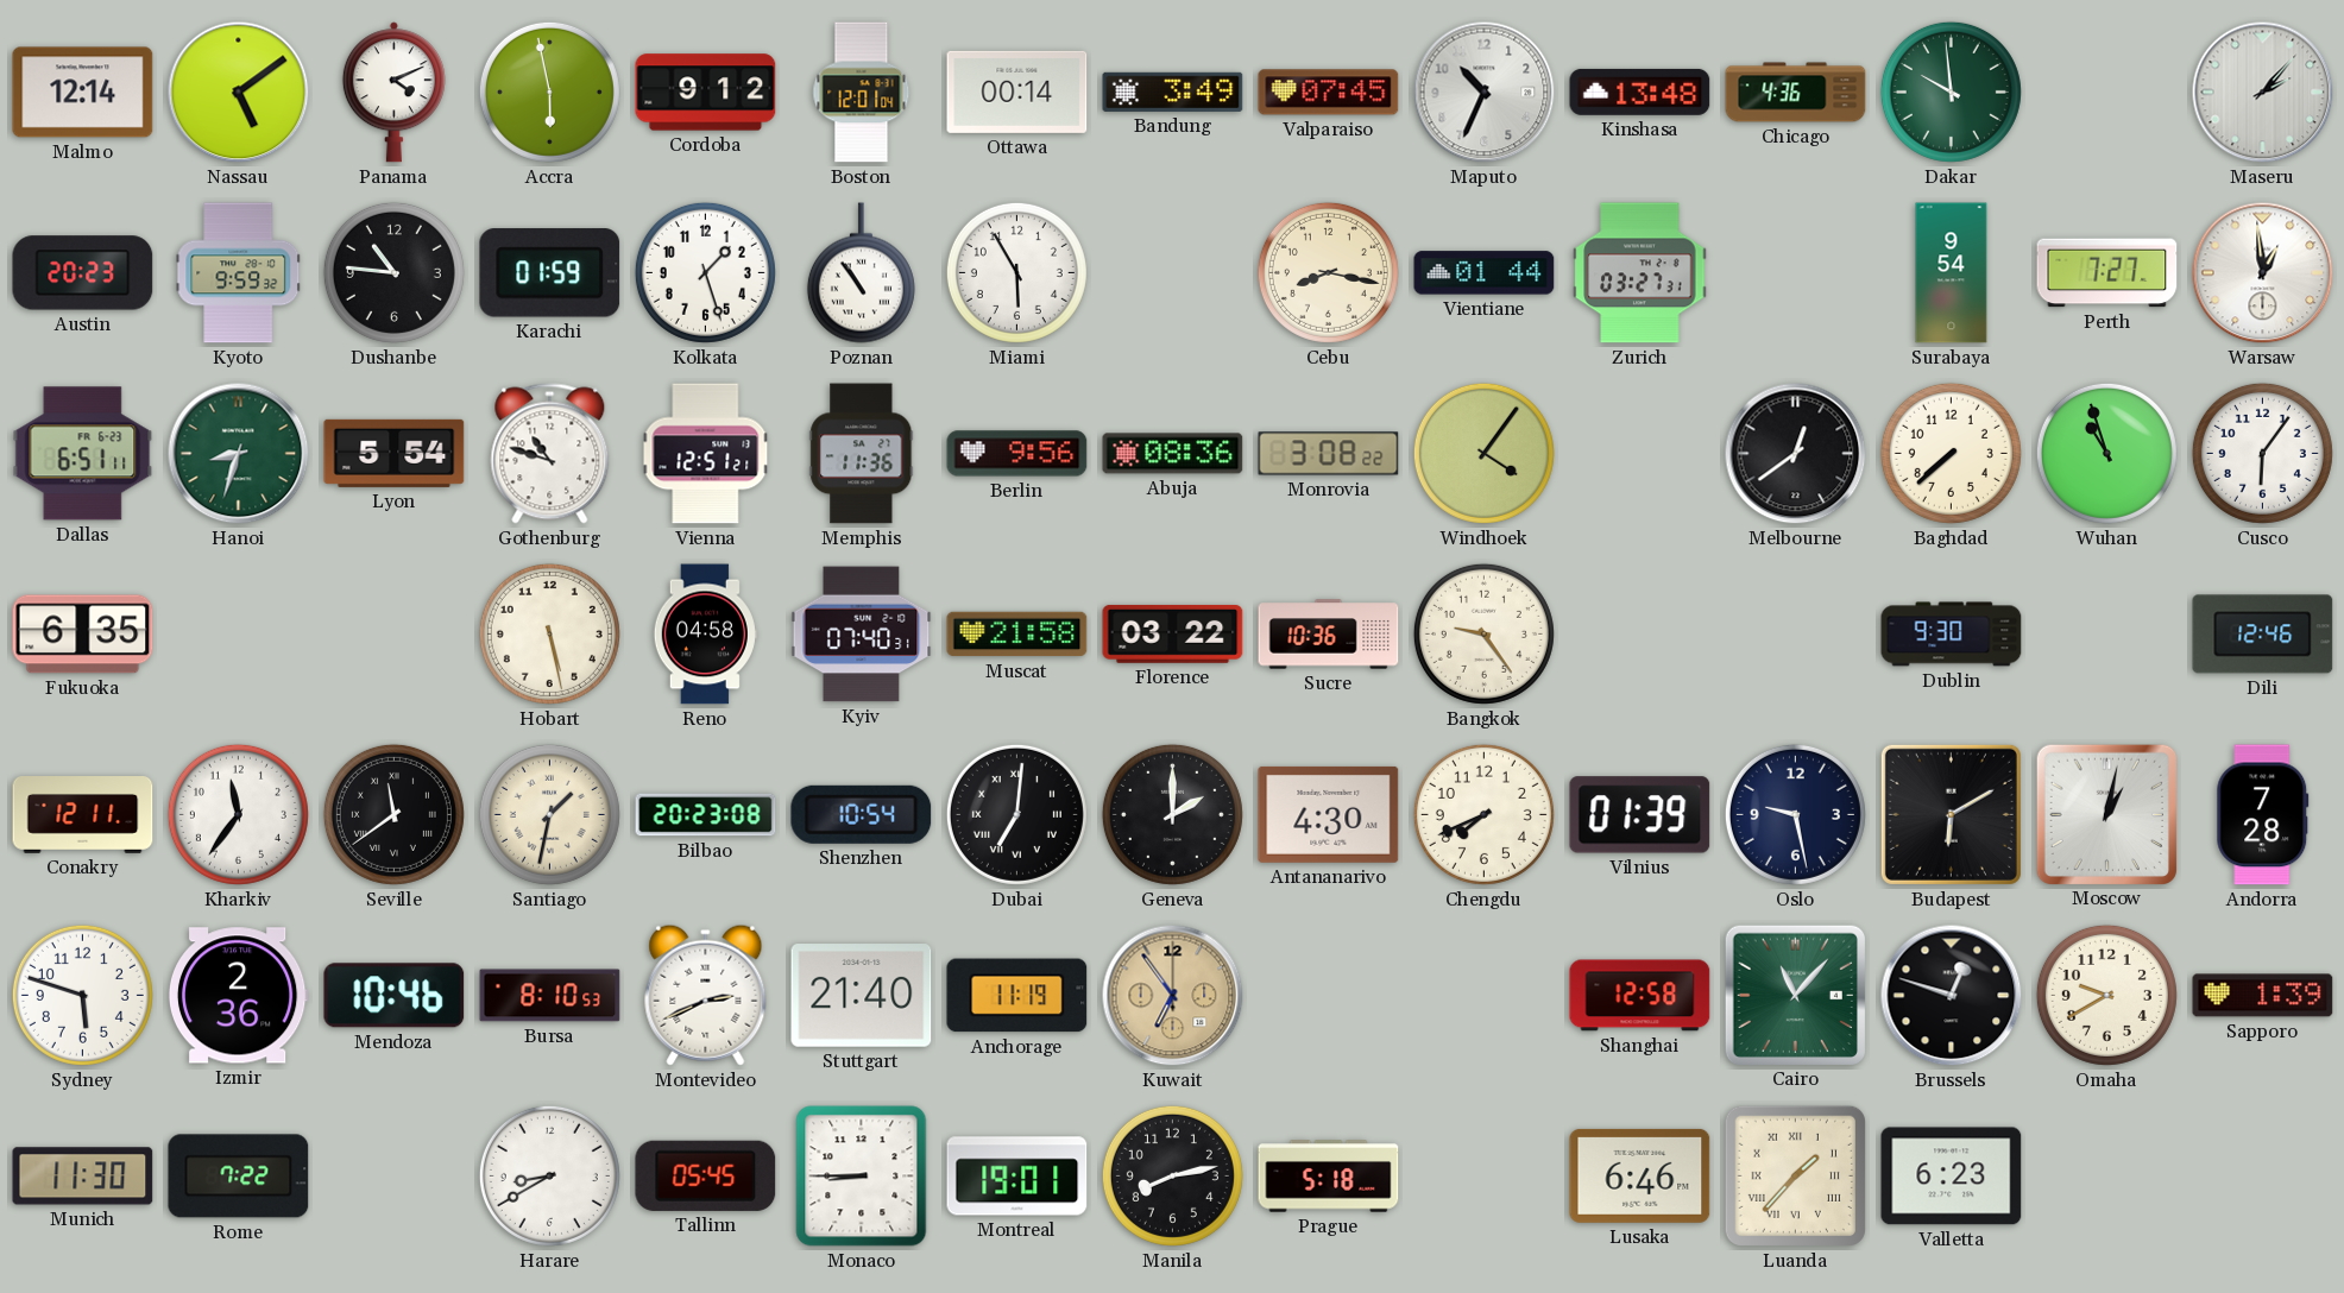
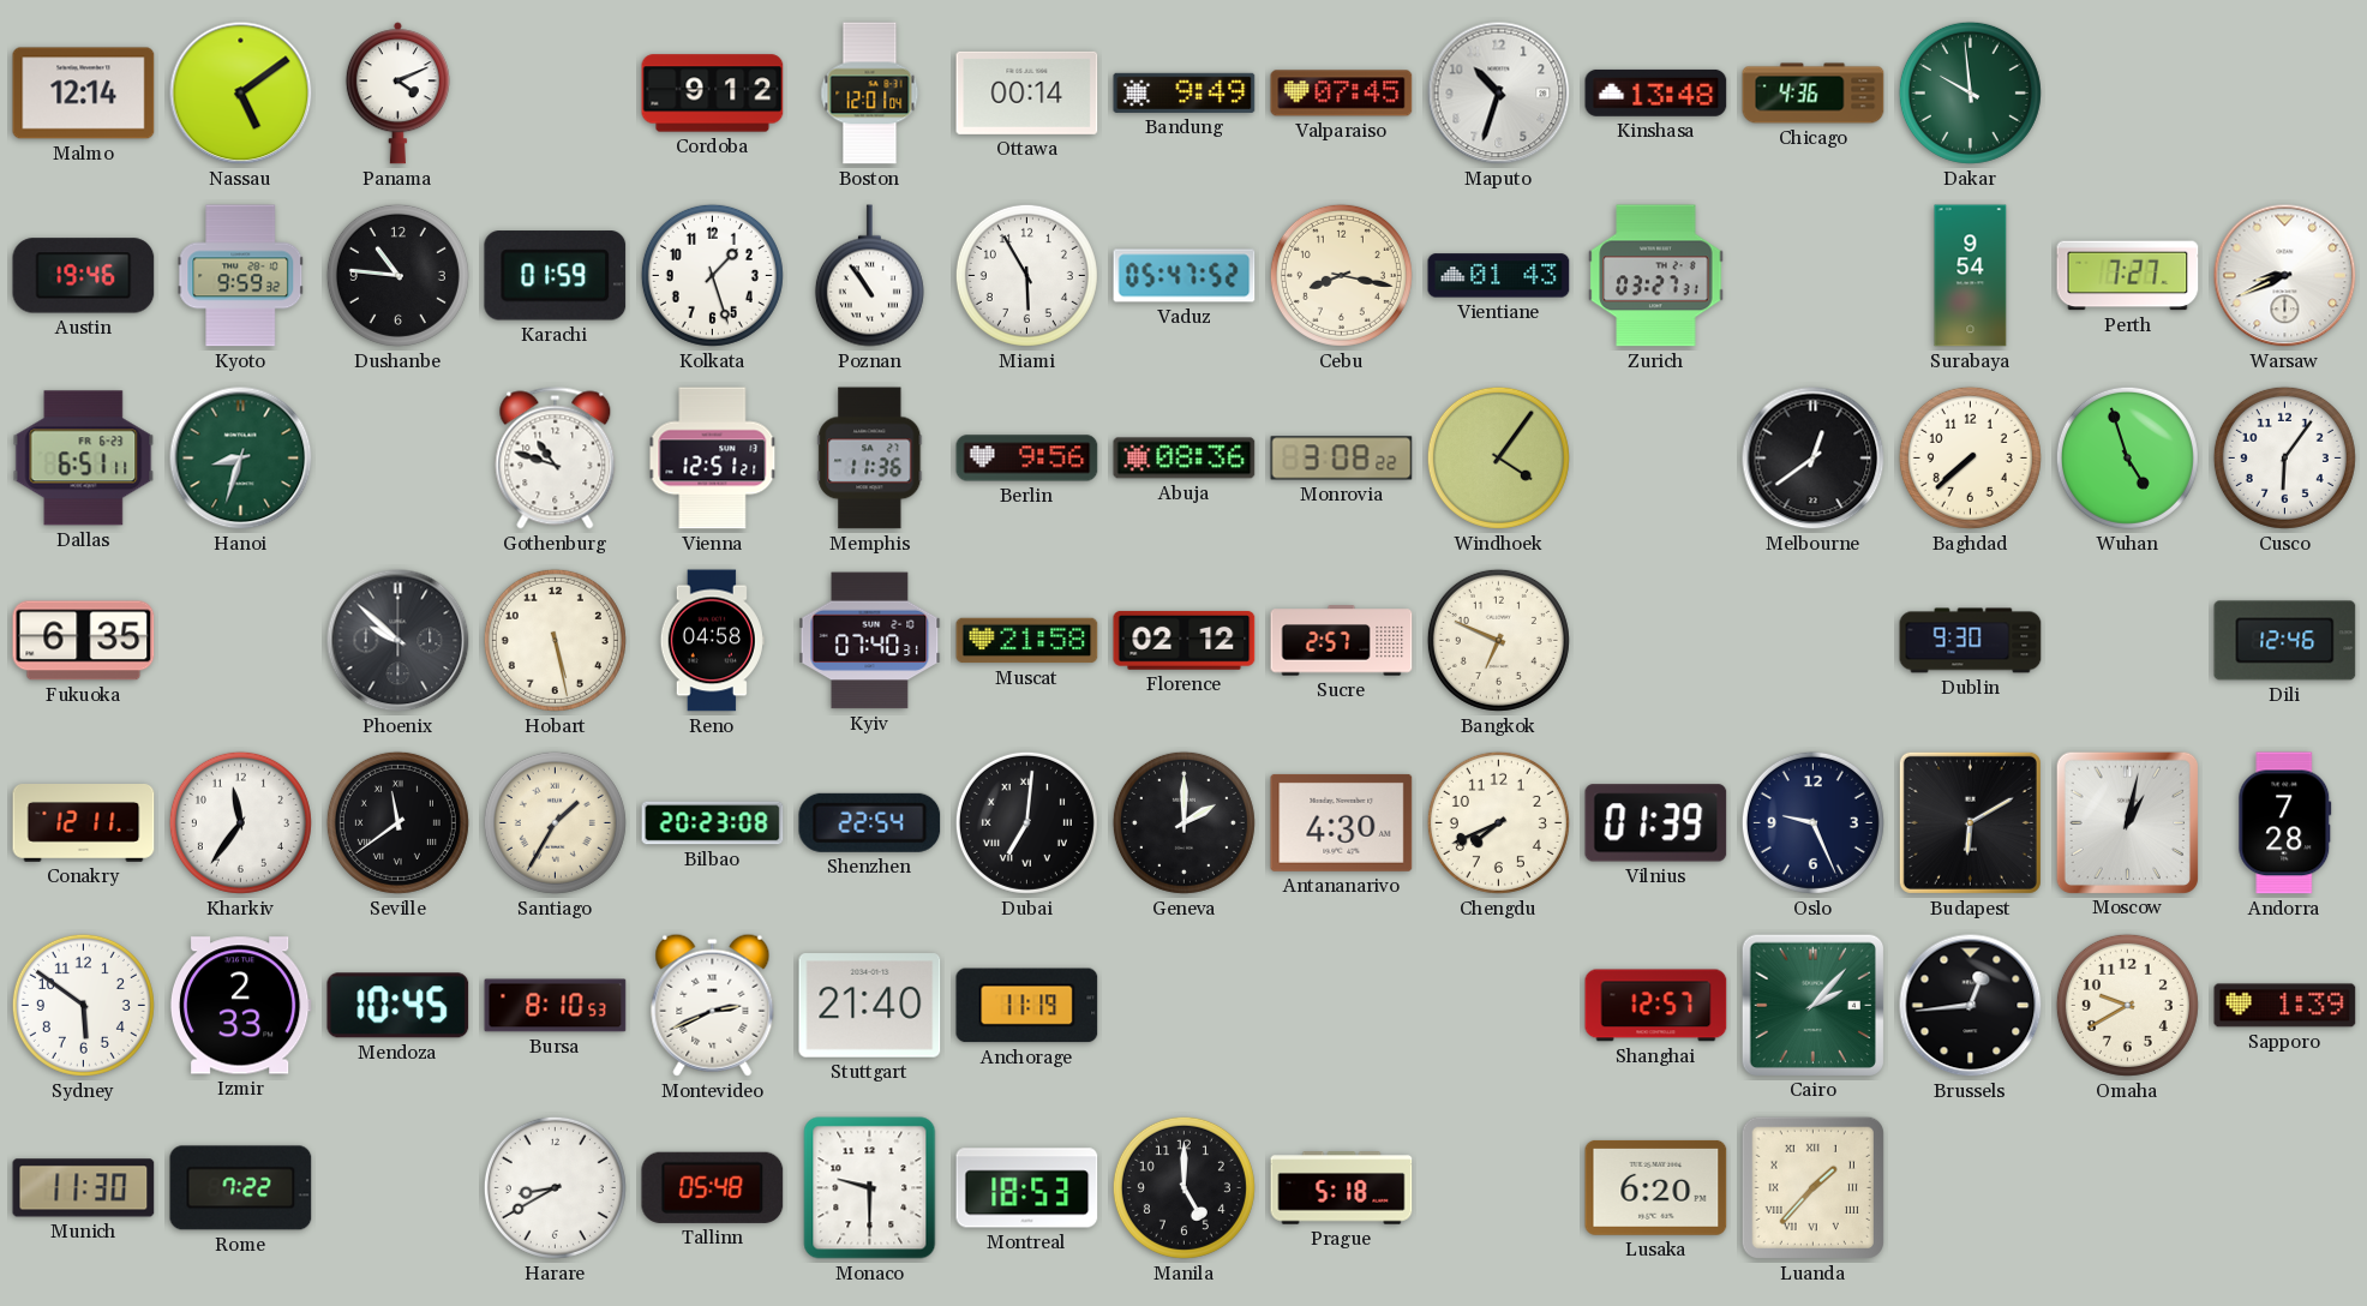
Accra: 5:58 -> none
Bandung: 3:49 -> 9:49
Maputo: 10:34 -> 10:33
Maseru: 2:07 -> none
Austin: 20:23 -> 19:46
Vaduz: none -> 05:47
Vientiane: 01:44 -> 01:43
Warsaw: 12:59 -> 8:41
Lyon: 5:54 -> none
Wuhan: 10:57 -> 4:57
Phoenix: none -> 9:52
Florence: 03:22 -> 02:12
Sucre: 10:36 -> 2:57
Bangkok: 9:24 -> 6:49
Santiago: 1:32 -> 1:35
Shenzhen: 10:54 -> 22:54
Oslo: 9:28 -> 9:26
Sydney: 5:48 -> 5:51
Izmir: 2:36 -> 2:33
Mendoza: 10:46 -> 10:45
Kuwait: 6:54 -> none
Shanghai: 12:58 -> 12:57
Cairo: 11:07 -> 2:07
Brussels: 12:48 -> 12:44
Tallinn: 05:45 -> 05:48
Monaco: 8:45 -> 9:30
Montreal: 19:01 -> 18:53
Manila: 8:13 -> 5:00
Lusaka: 6:46 -> 6:20
Valletta: 6:23 -> none
